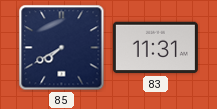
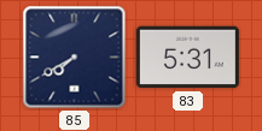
83: 11:31 -> 5:31
